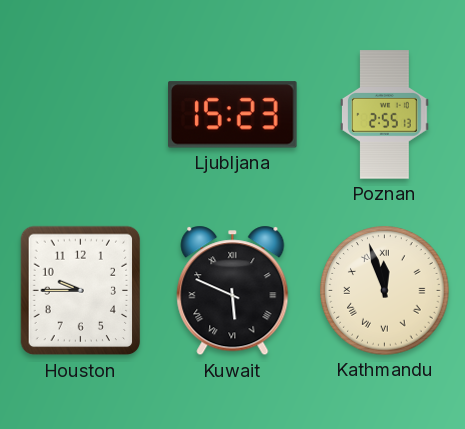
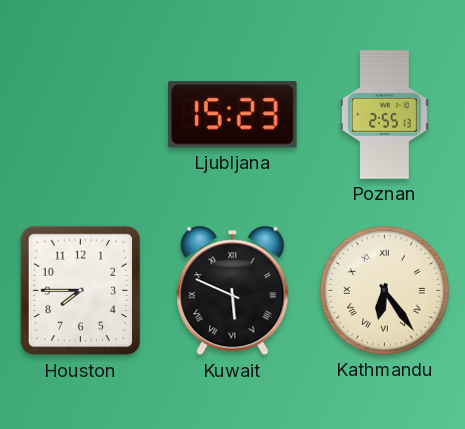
Houston: 9:45 -> 7:45
Kathmandu: 11:57 -> 6:24
